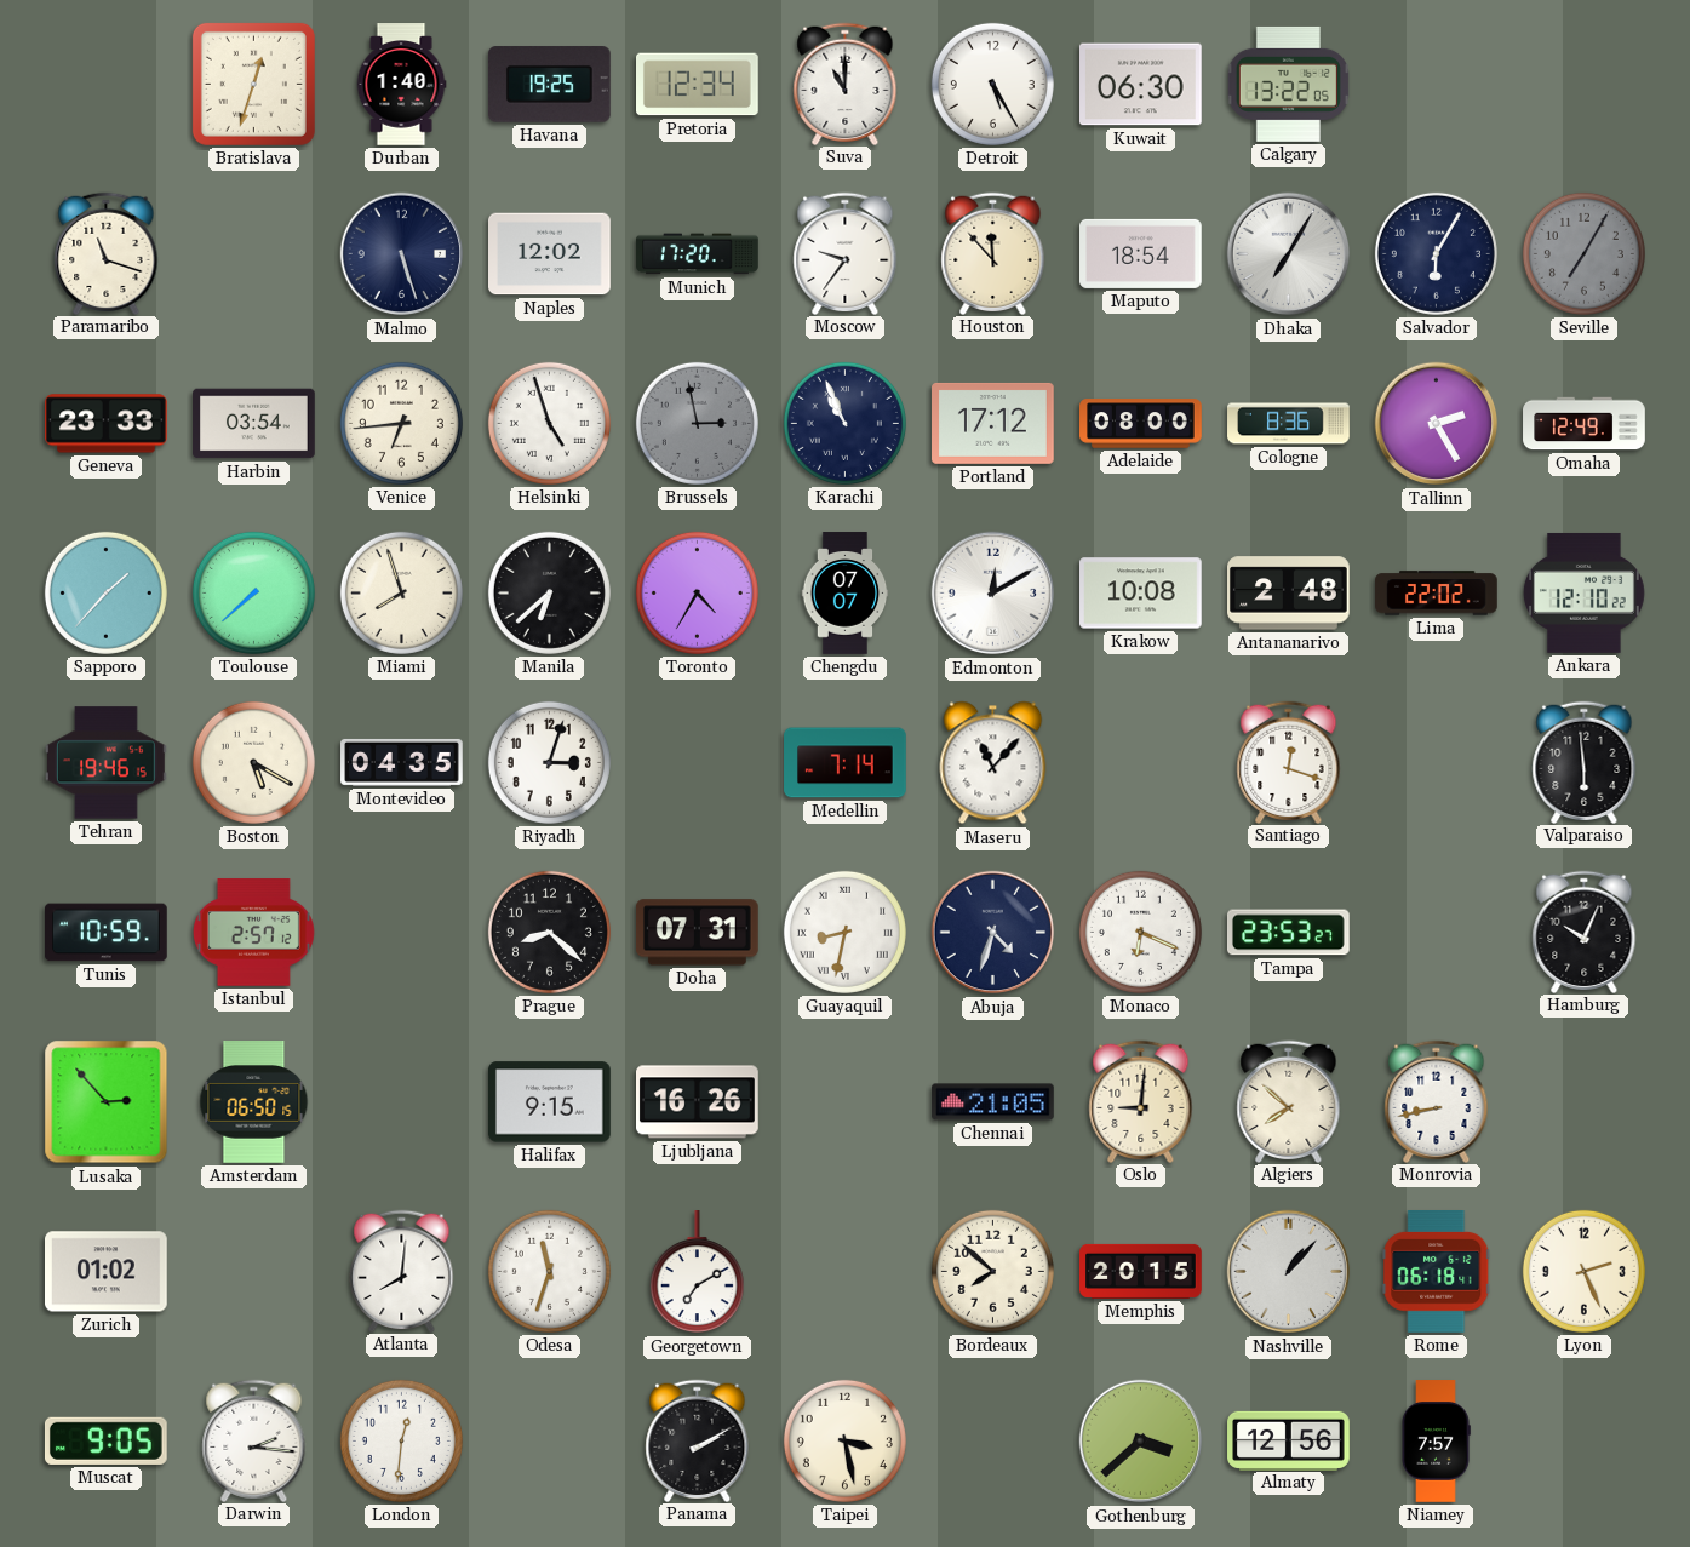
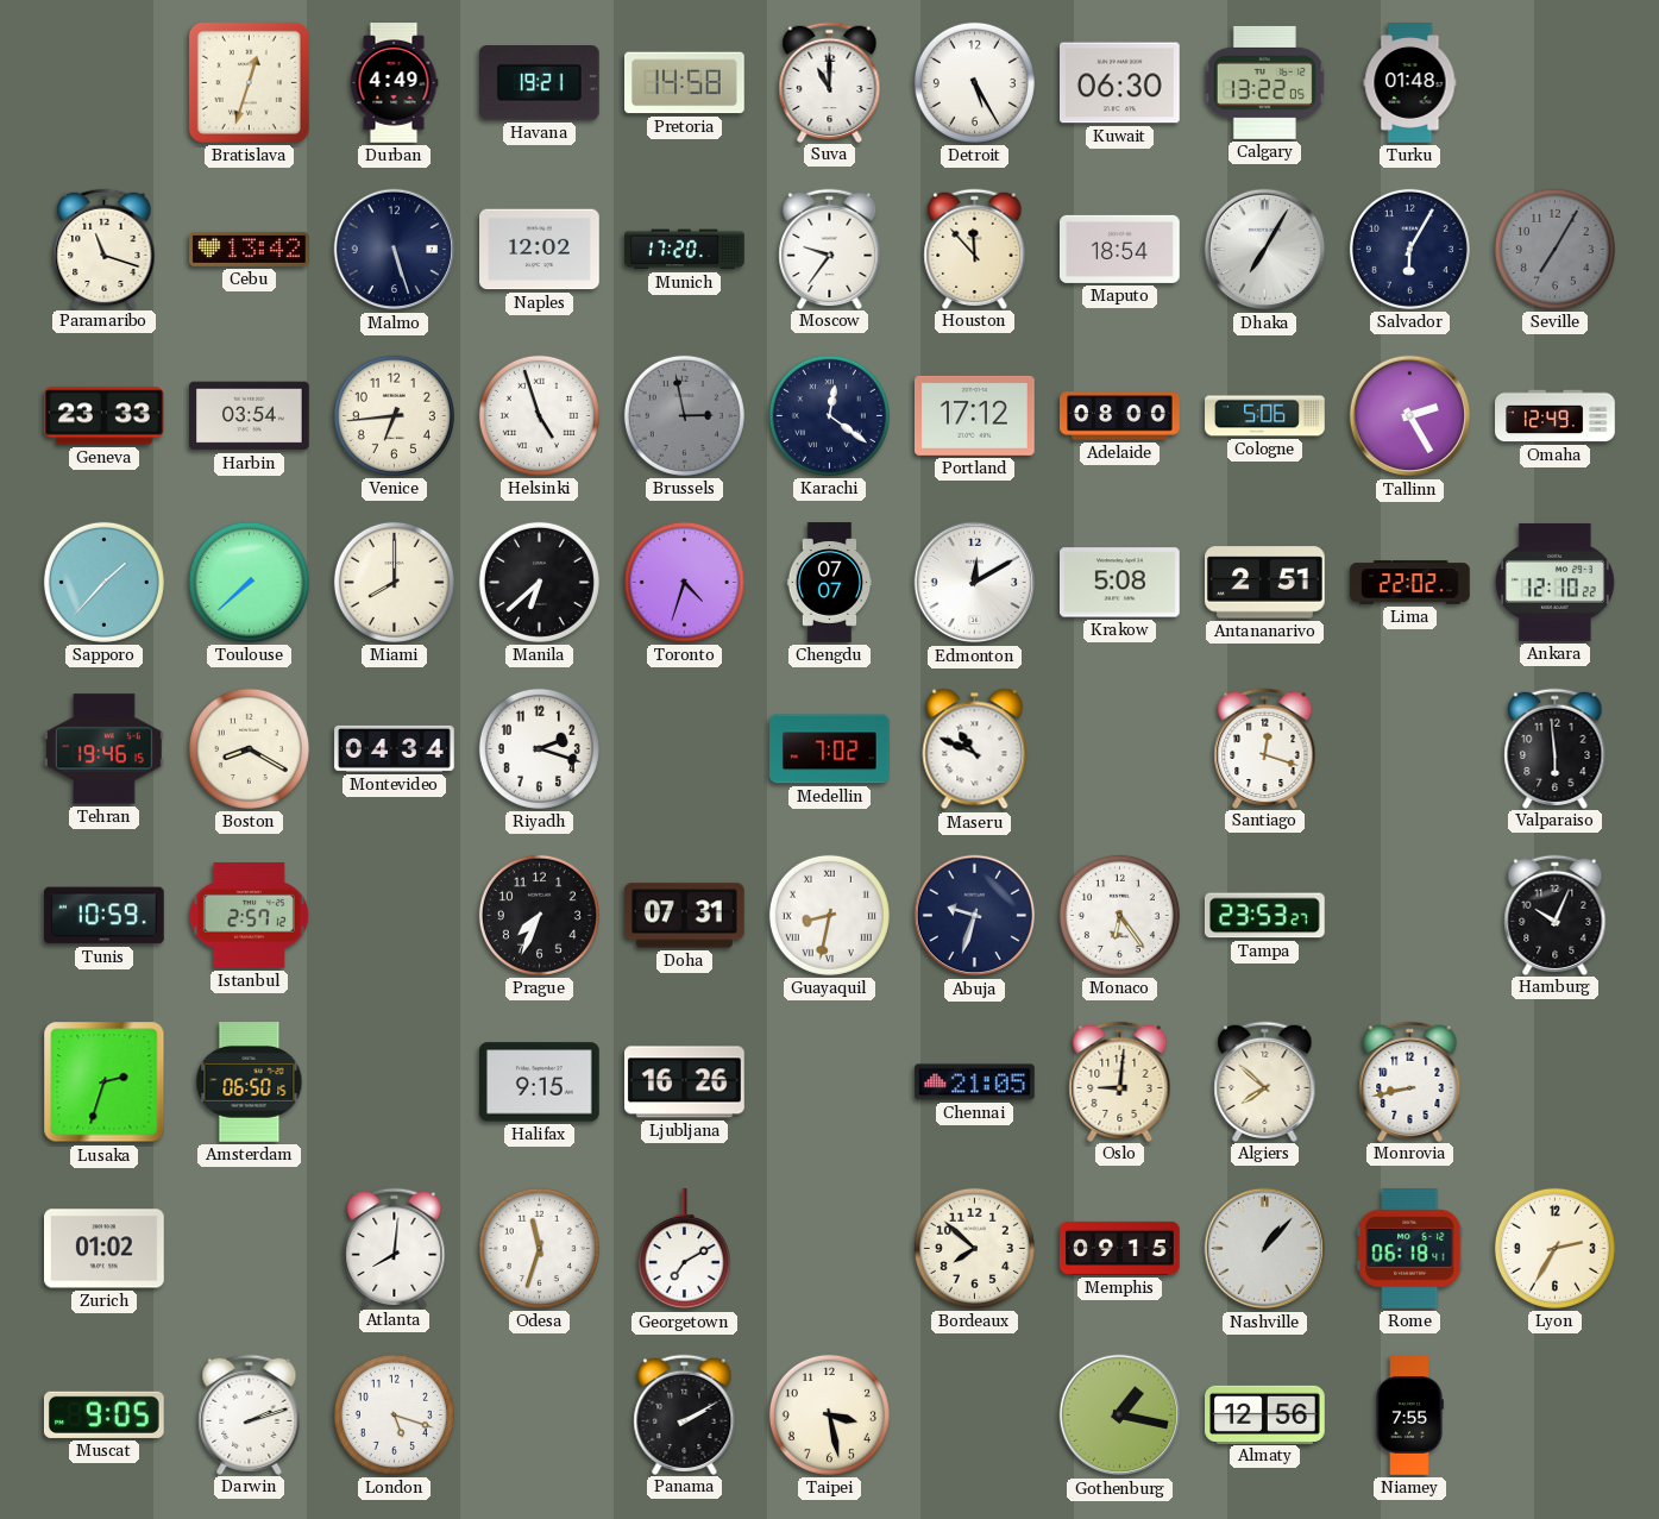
Durban: 1:40 -> 4:49
Havana: 19:25 -> 19:21
Pretoria: 12:34 -> 14:58
Turku: none -> 01:48
Cebu: none -> 13:42
Karachi: 10:56 -> 12:21
Cologne: 8:36 -> 5:06
Miami: 7:57 -> 8:00
Toronto: 4:35 -> 4:33
Krakow: 10:08 -> 5:08
Antananarivo: 2:48 -> 2:51
Boston: 5:20 -> 8:20
Montevideo: 04:35 -> 04:34
Riyadh: 3:03 -> 2:18
Medellin: 7:14 -> 7:02
Maseru: 11:07 -> 10:49
Prague: 8:22 -> 7:34
Abuja: 4:33 -> 9:33
Monaco: 6:19 -> 6:24
Lusaka: 2:53 -> 2:33
Memphis: 20:15 -> 09:15
Lyon: 2:26 -> 2:35
Darwin: 2:16 -> 2:12
London: 12:31 -> 5:18
Gothenburg: 3:38 -> 1:17
Niamey: 7:57 -> 7:55
